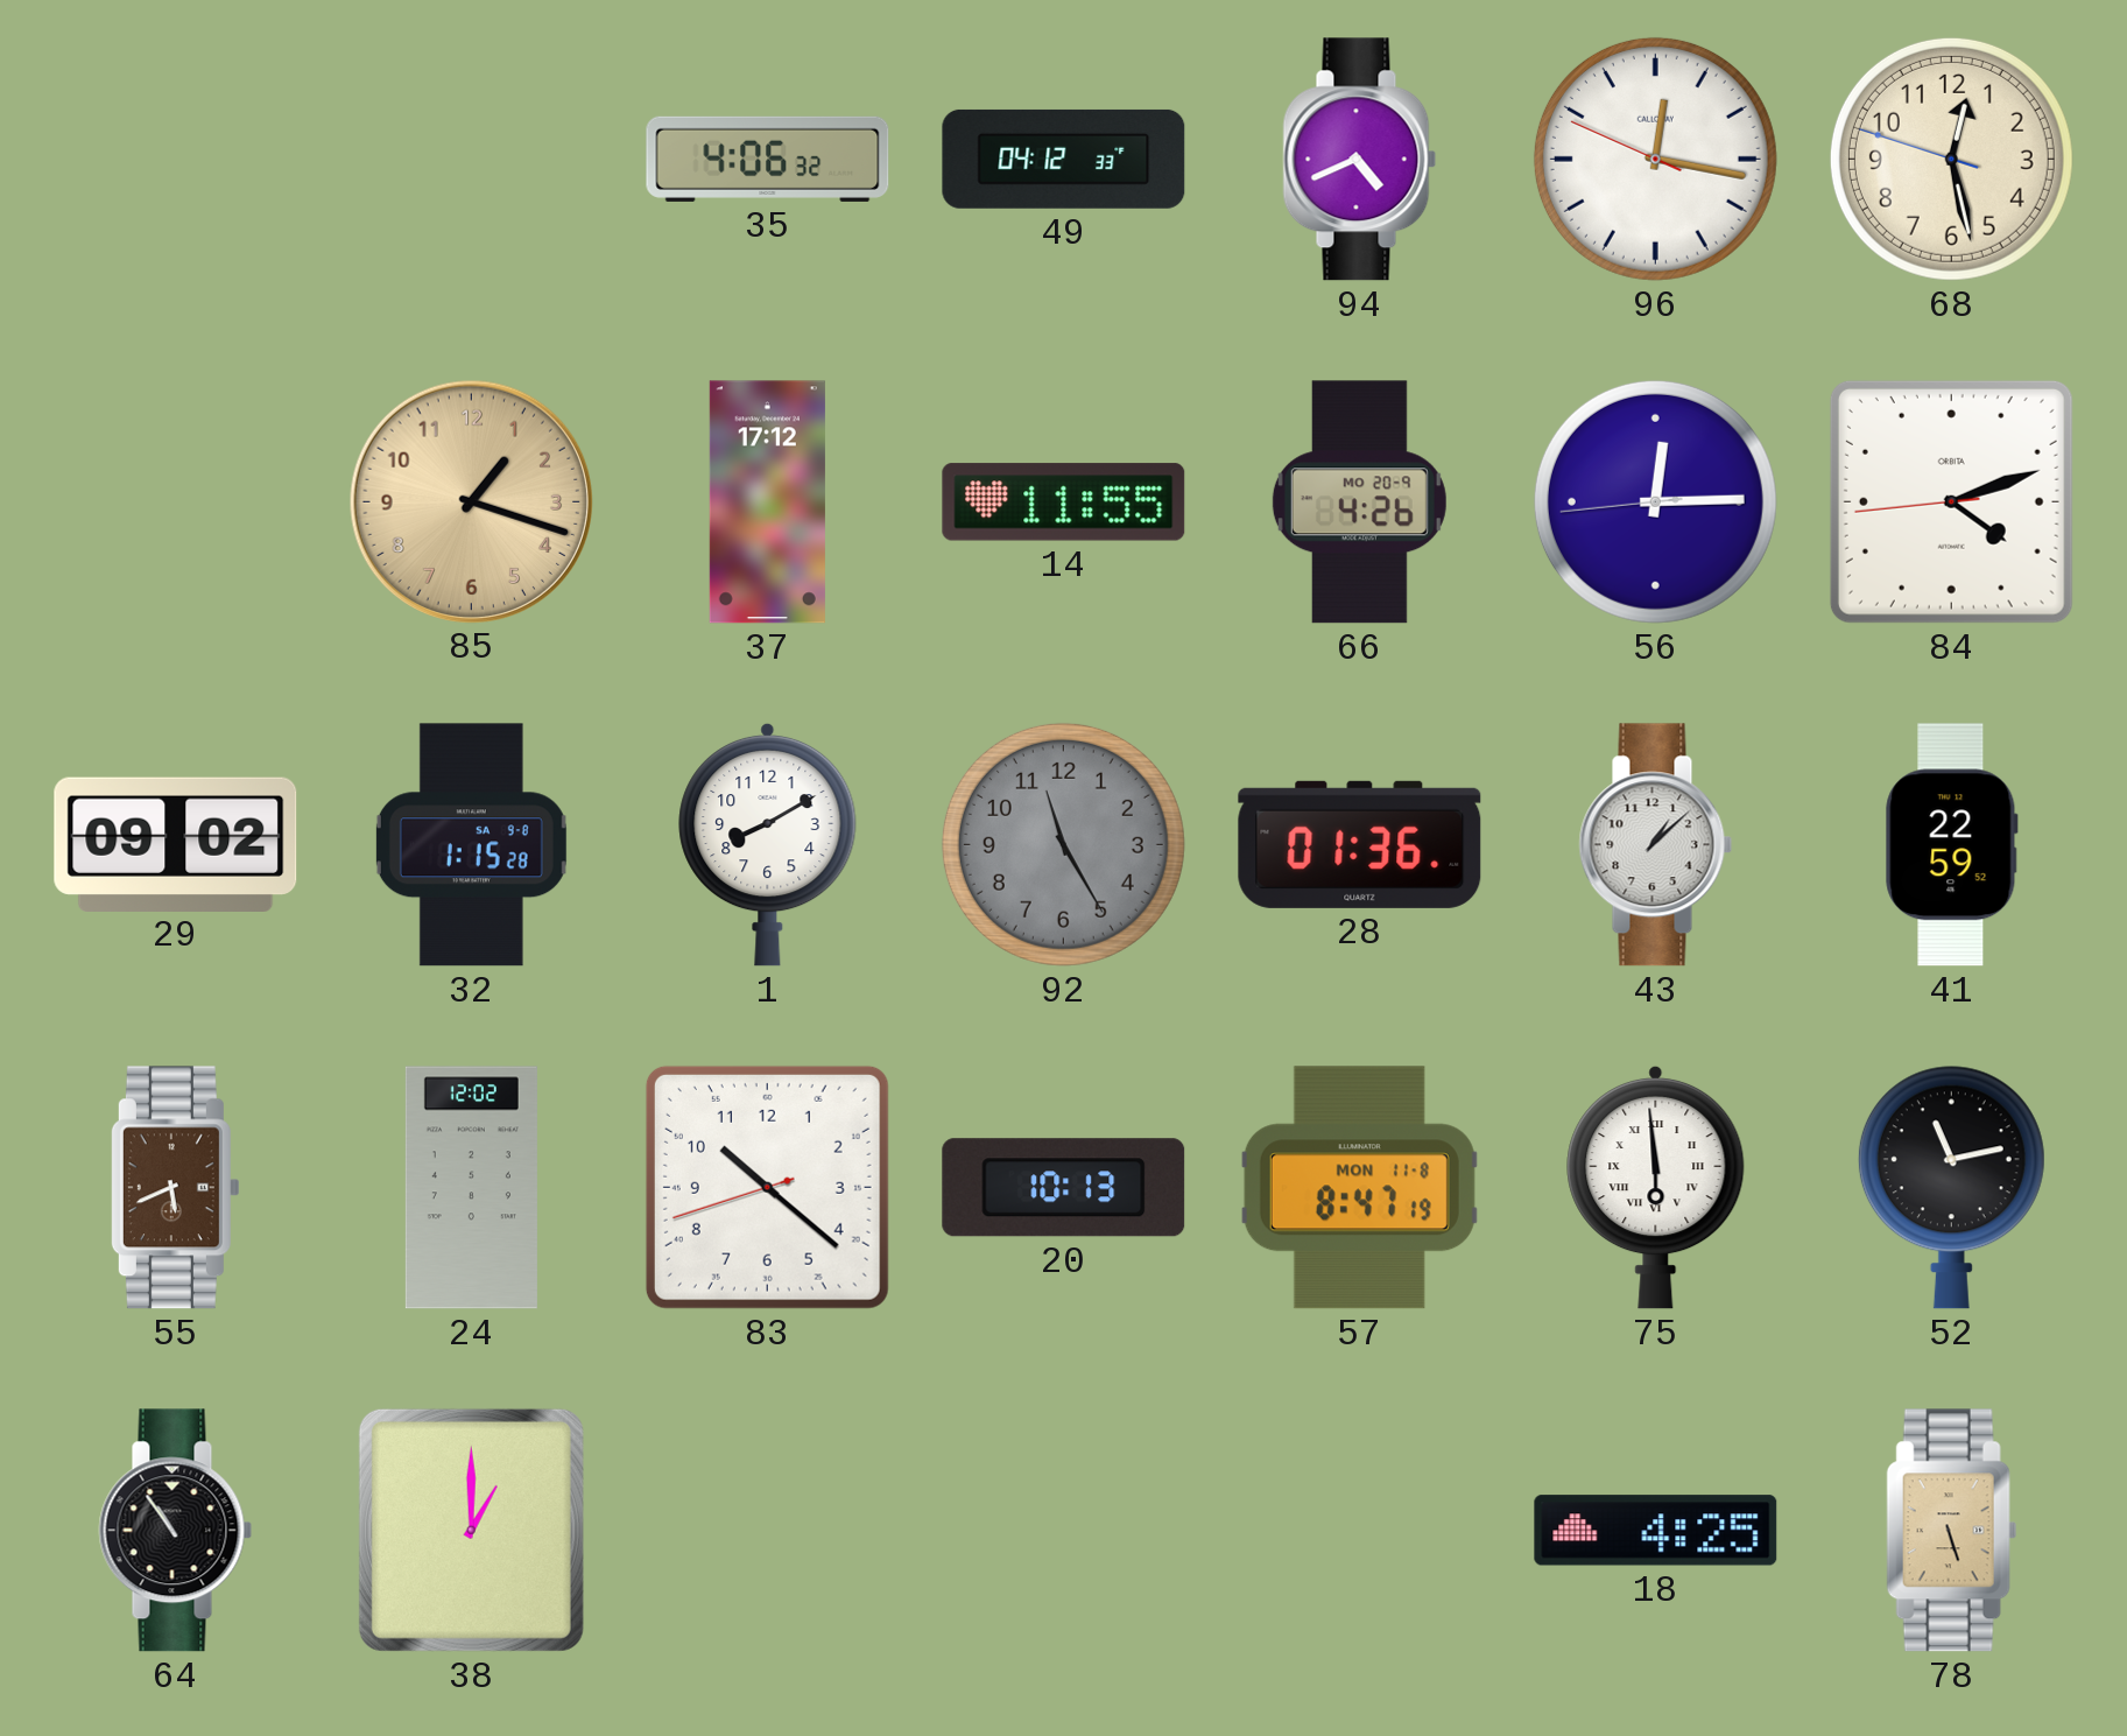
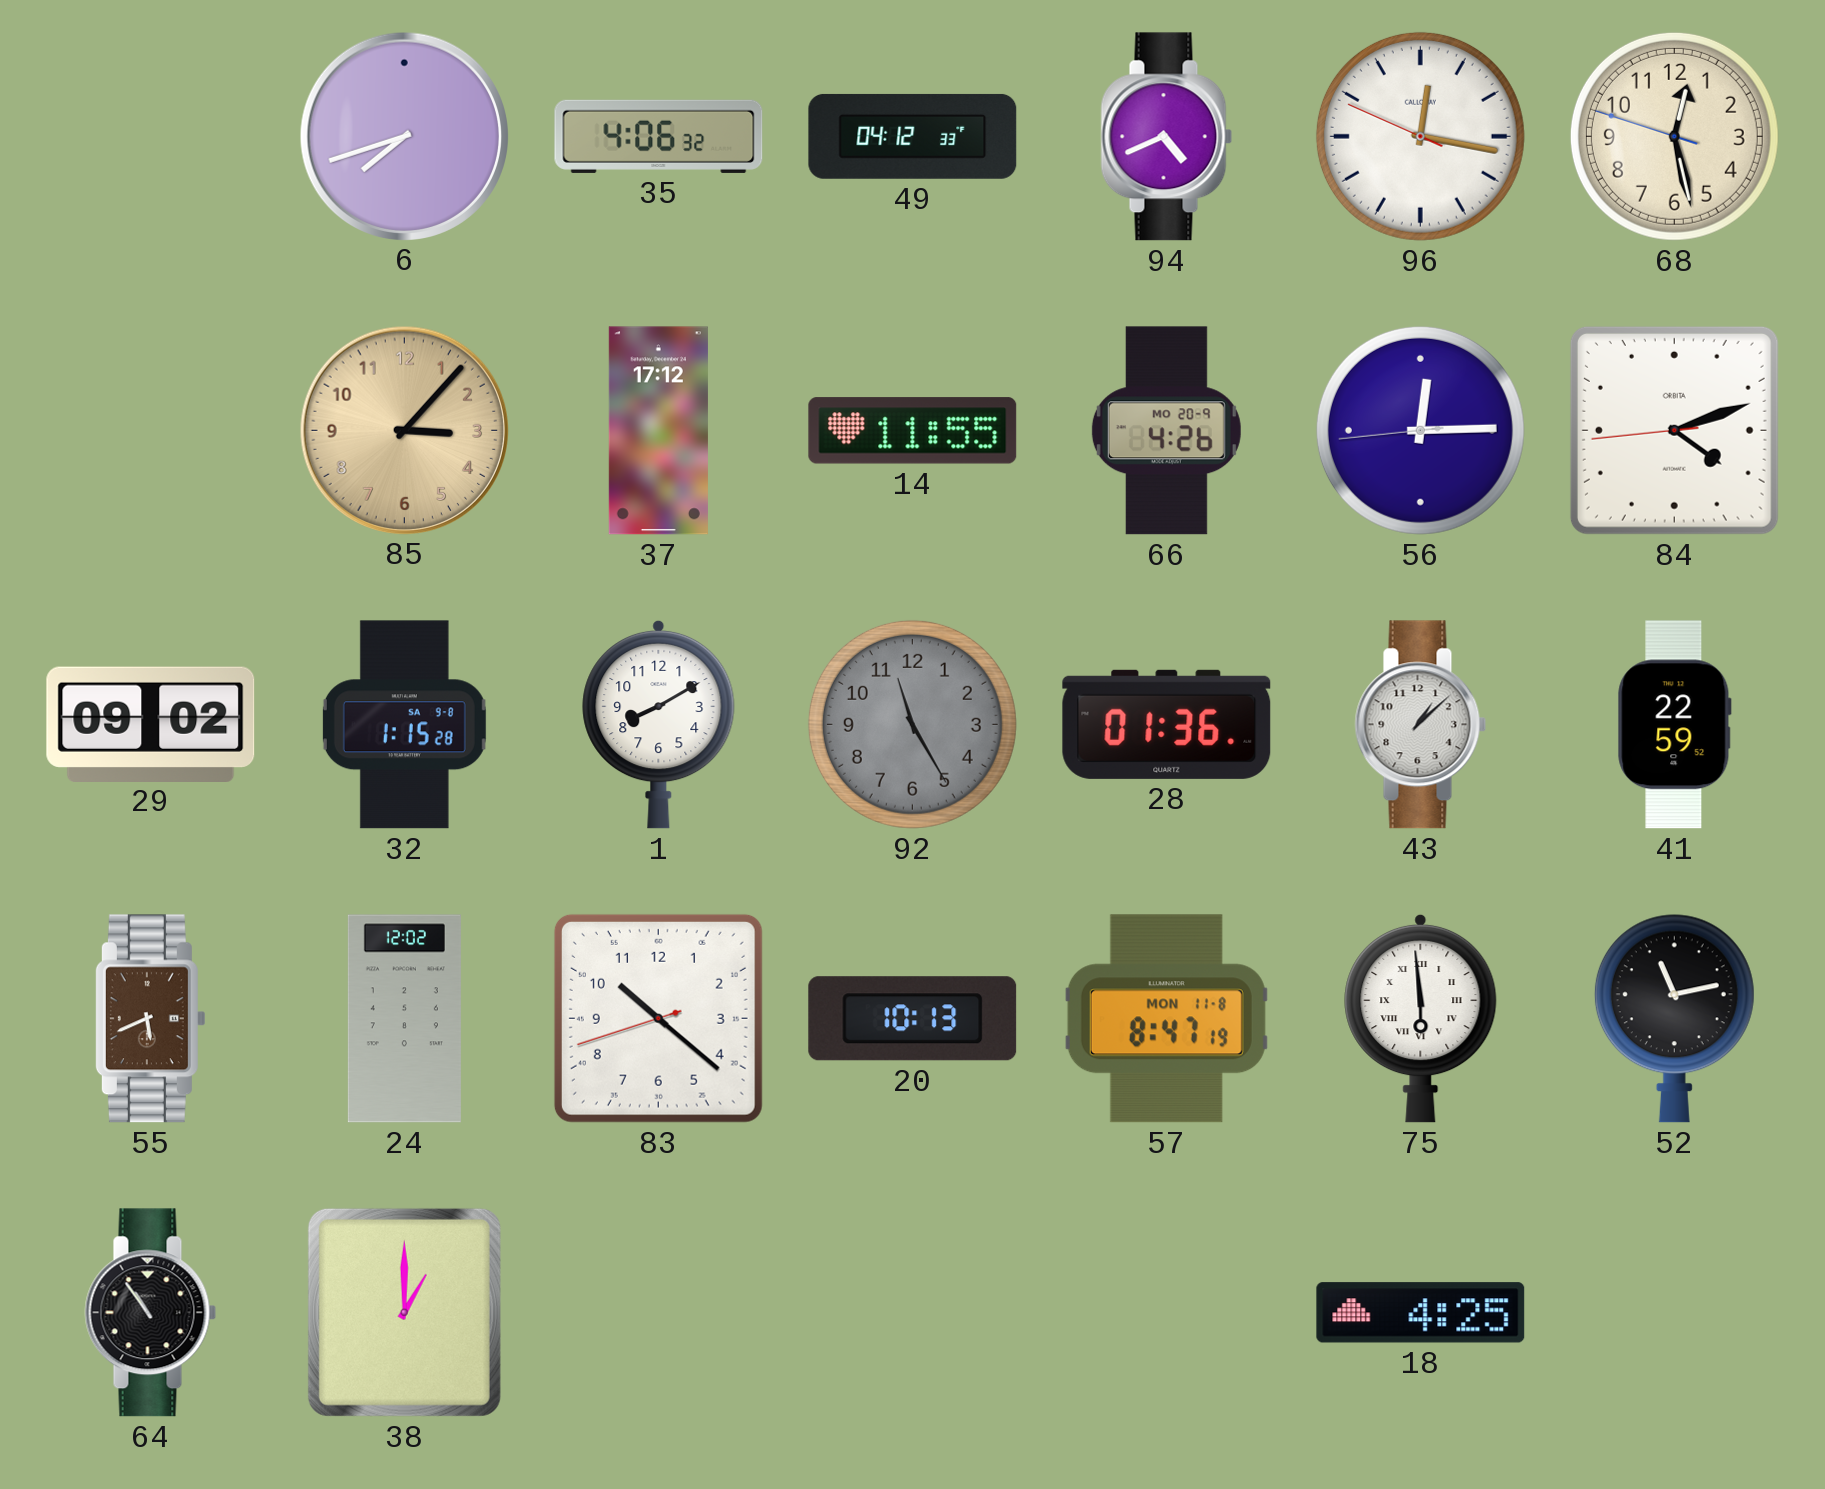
6: none -> 7:42
85: 1:18 -> 3:07
78: 5:27 -> none
